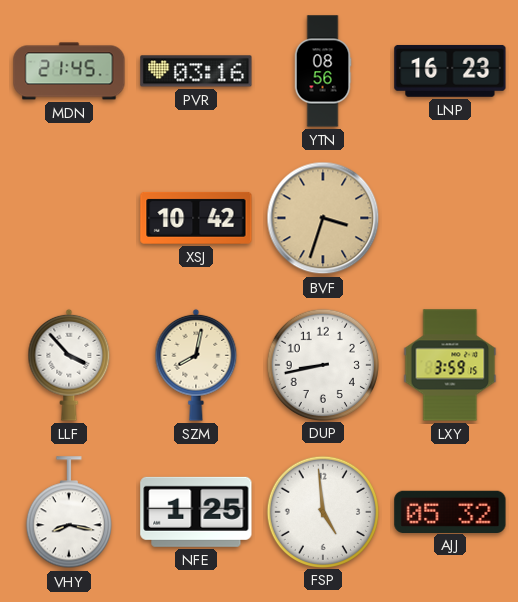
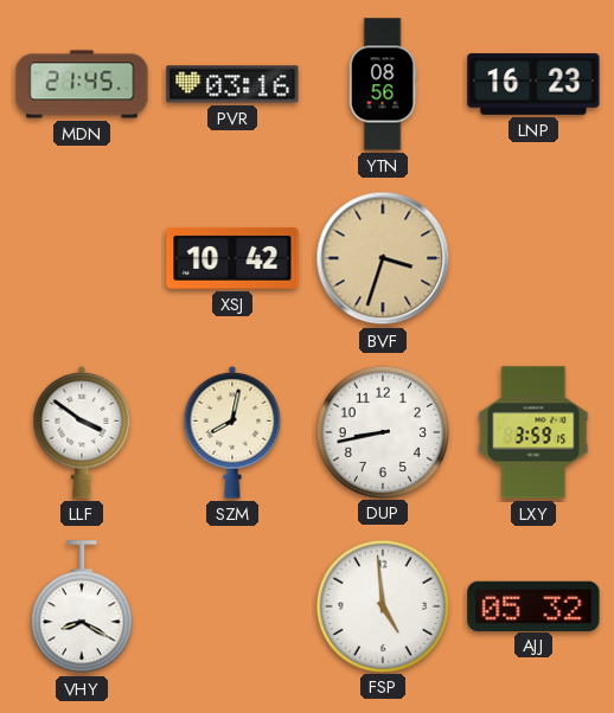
LLF: 3:53 -> 3:51
VHY: 8:17 -> 8:20
NFE: 1:25 -> none
